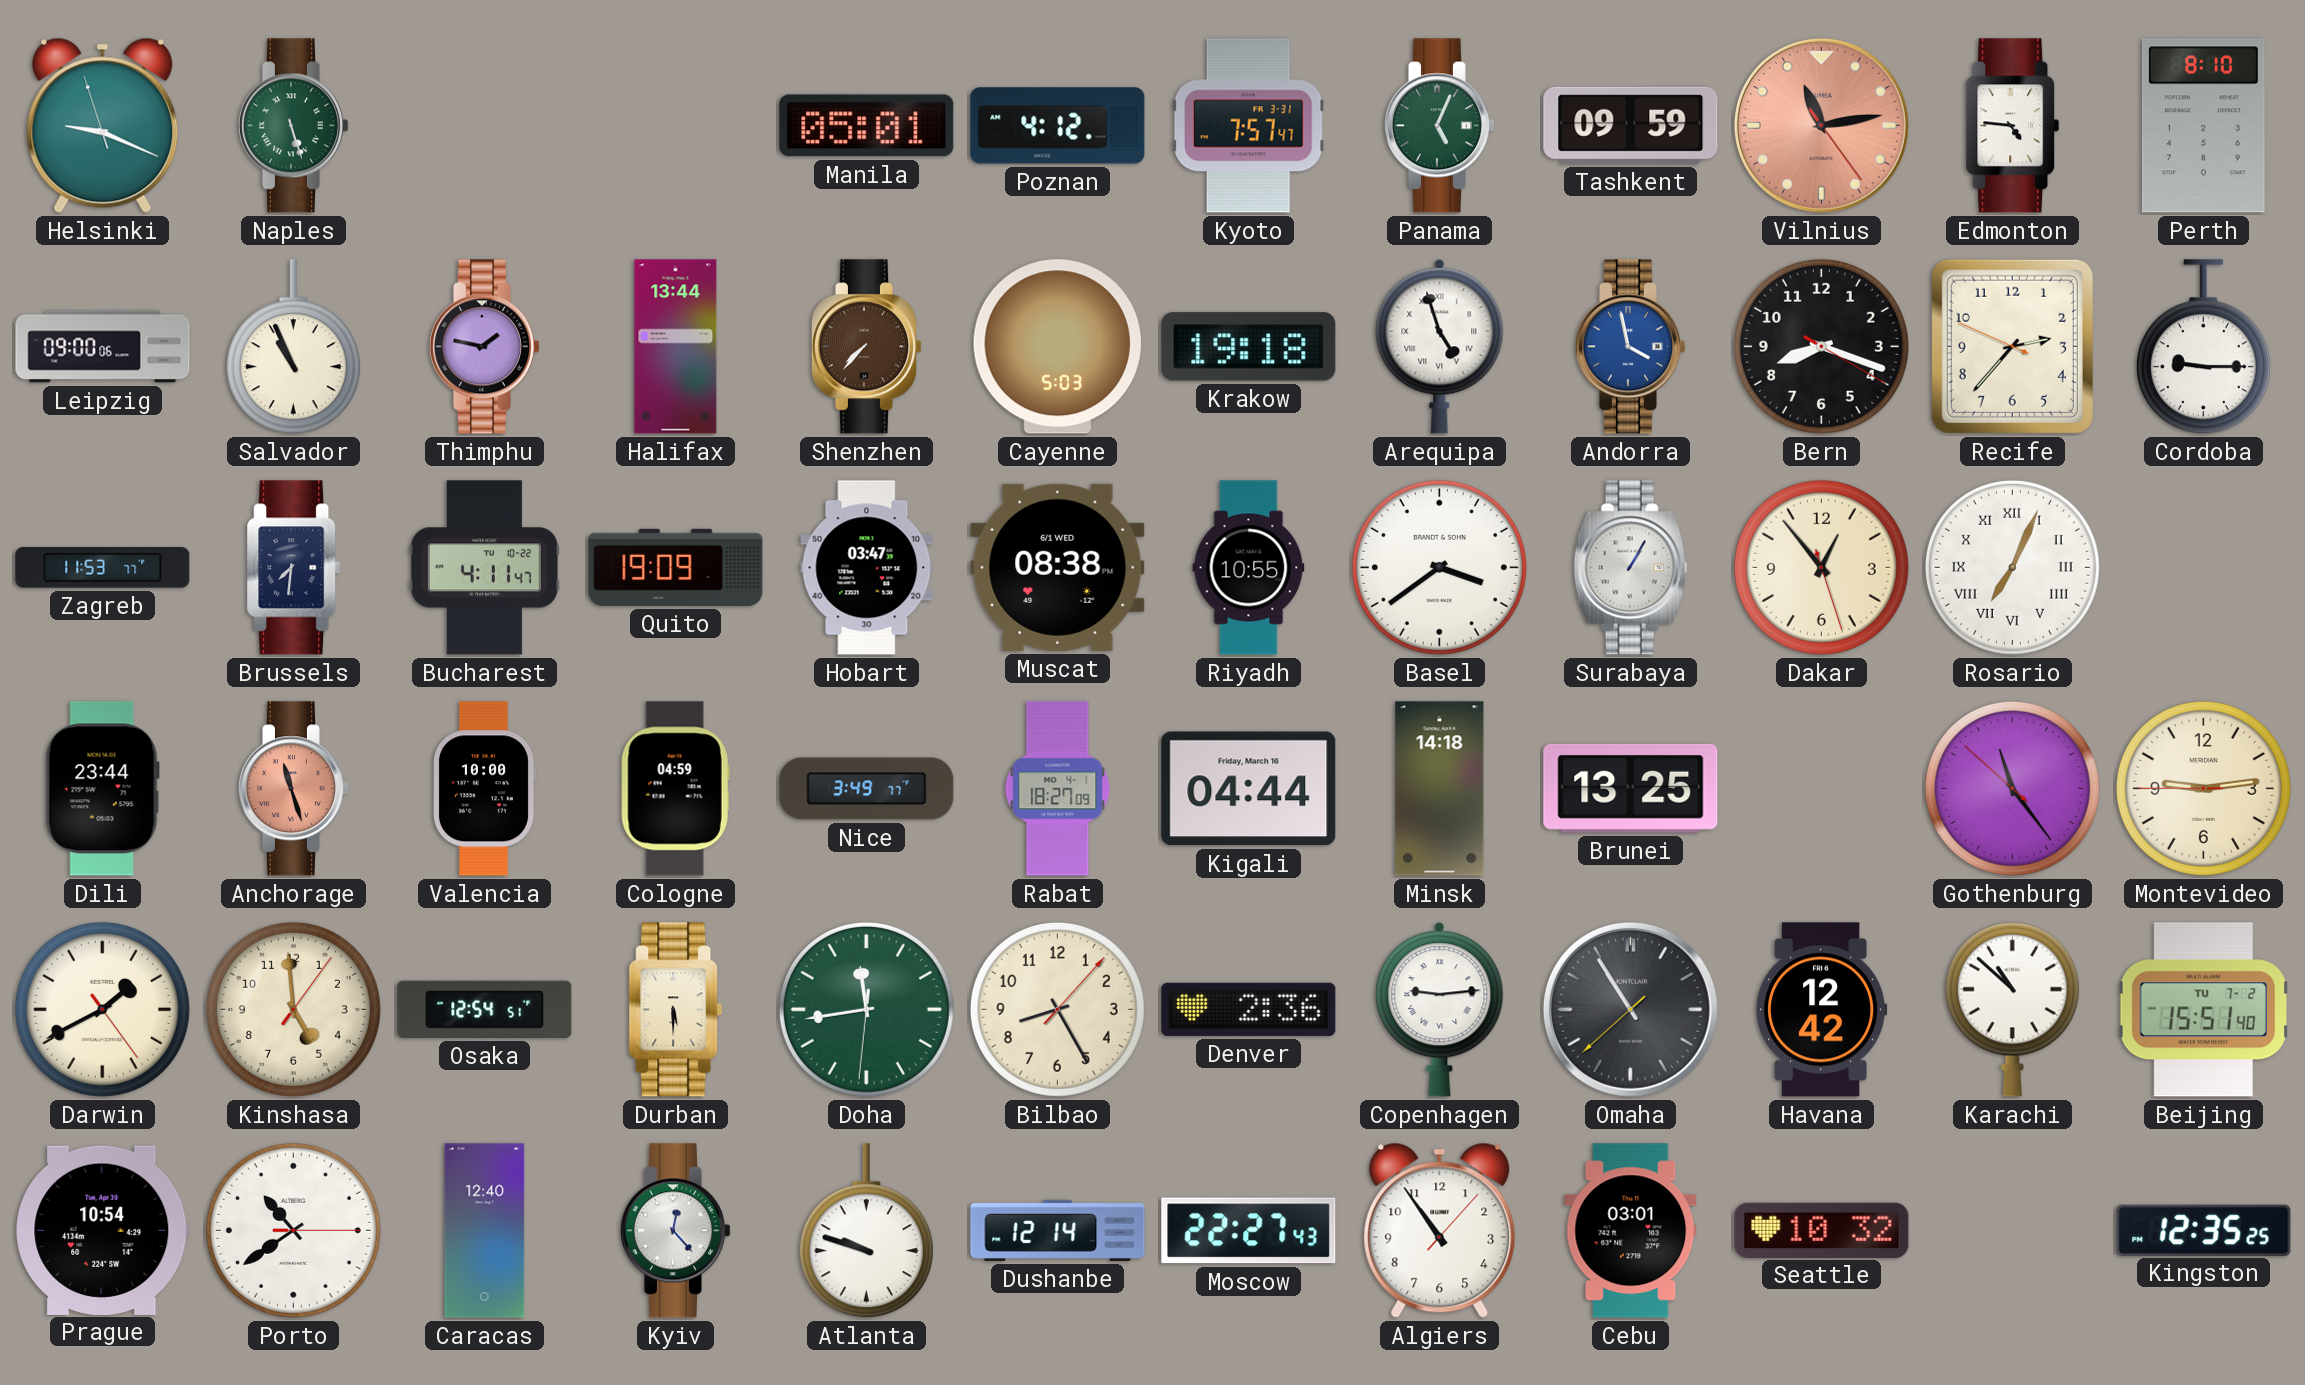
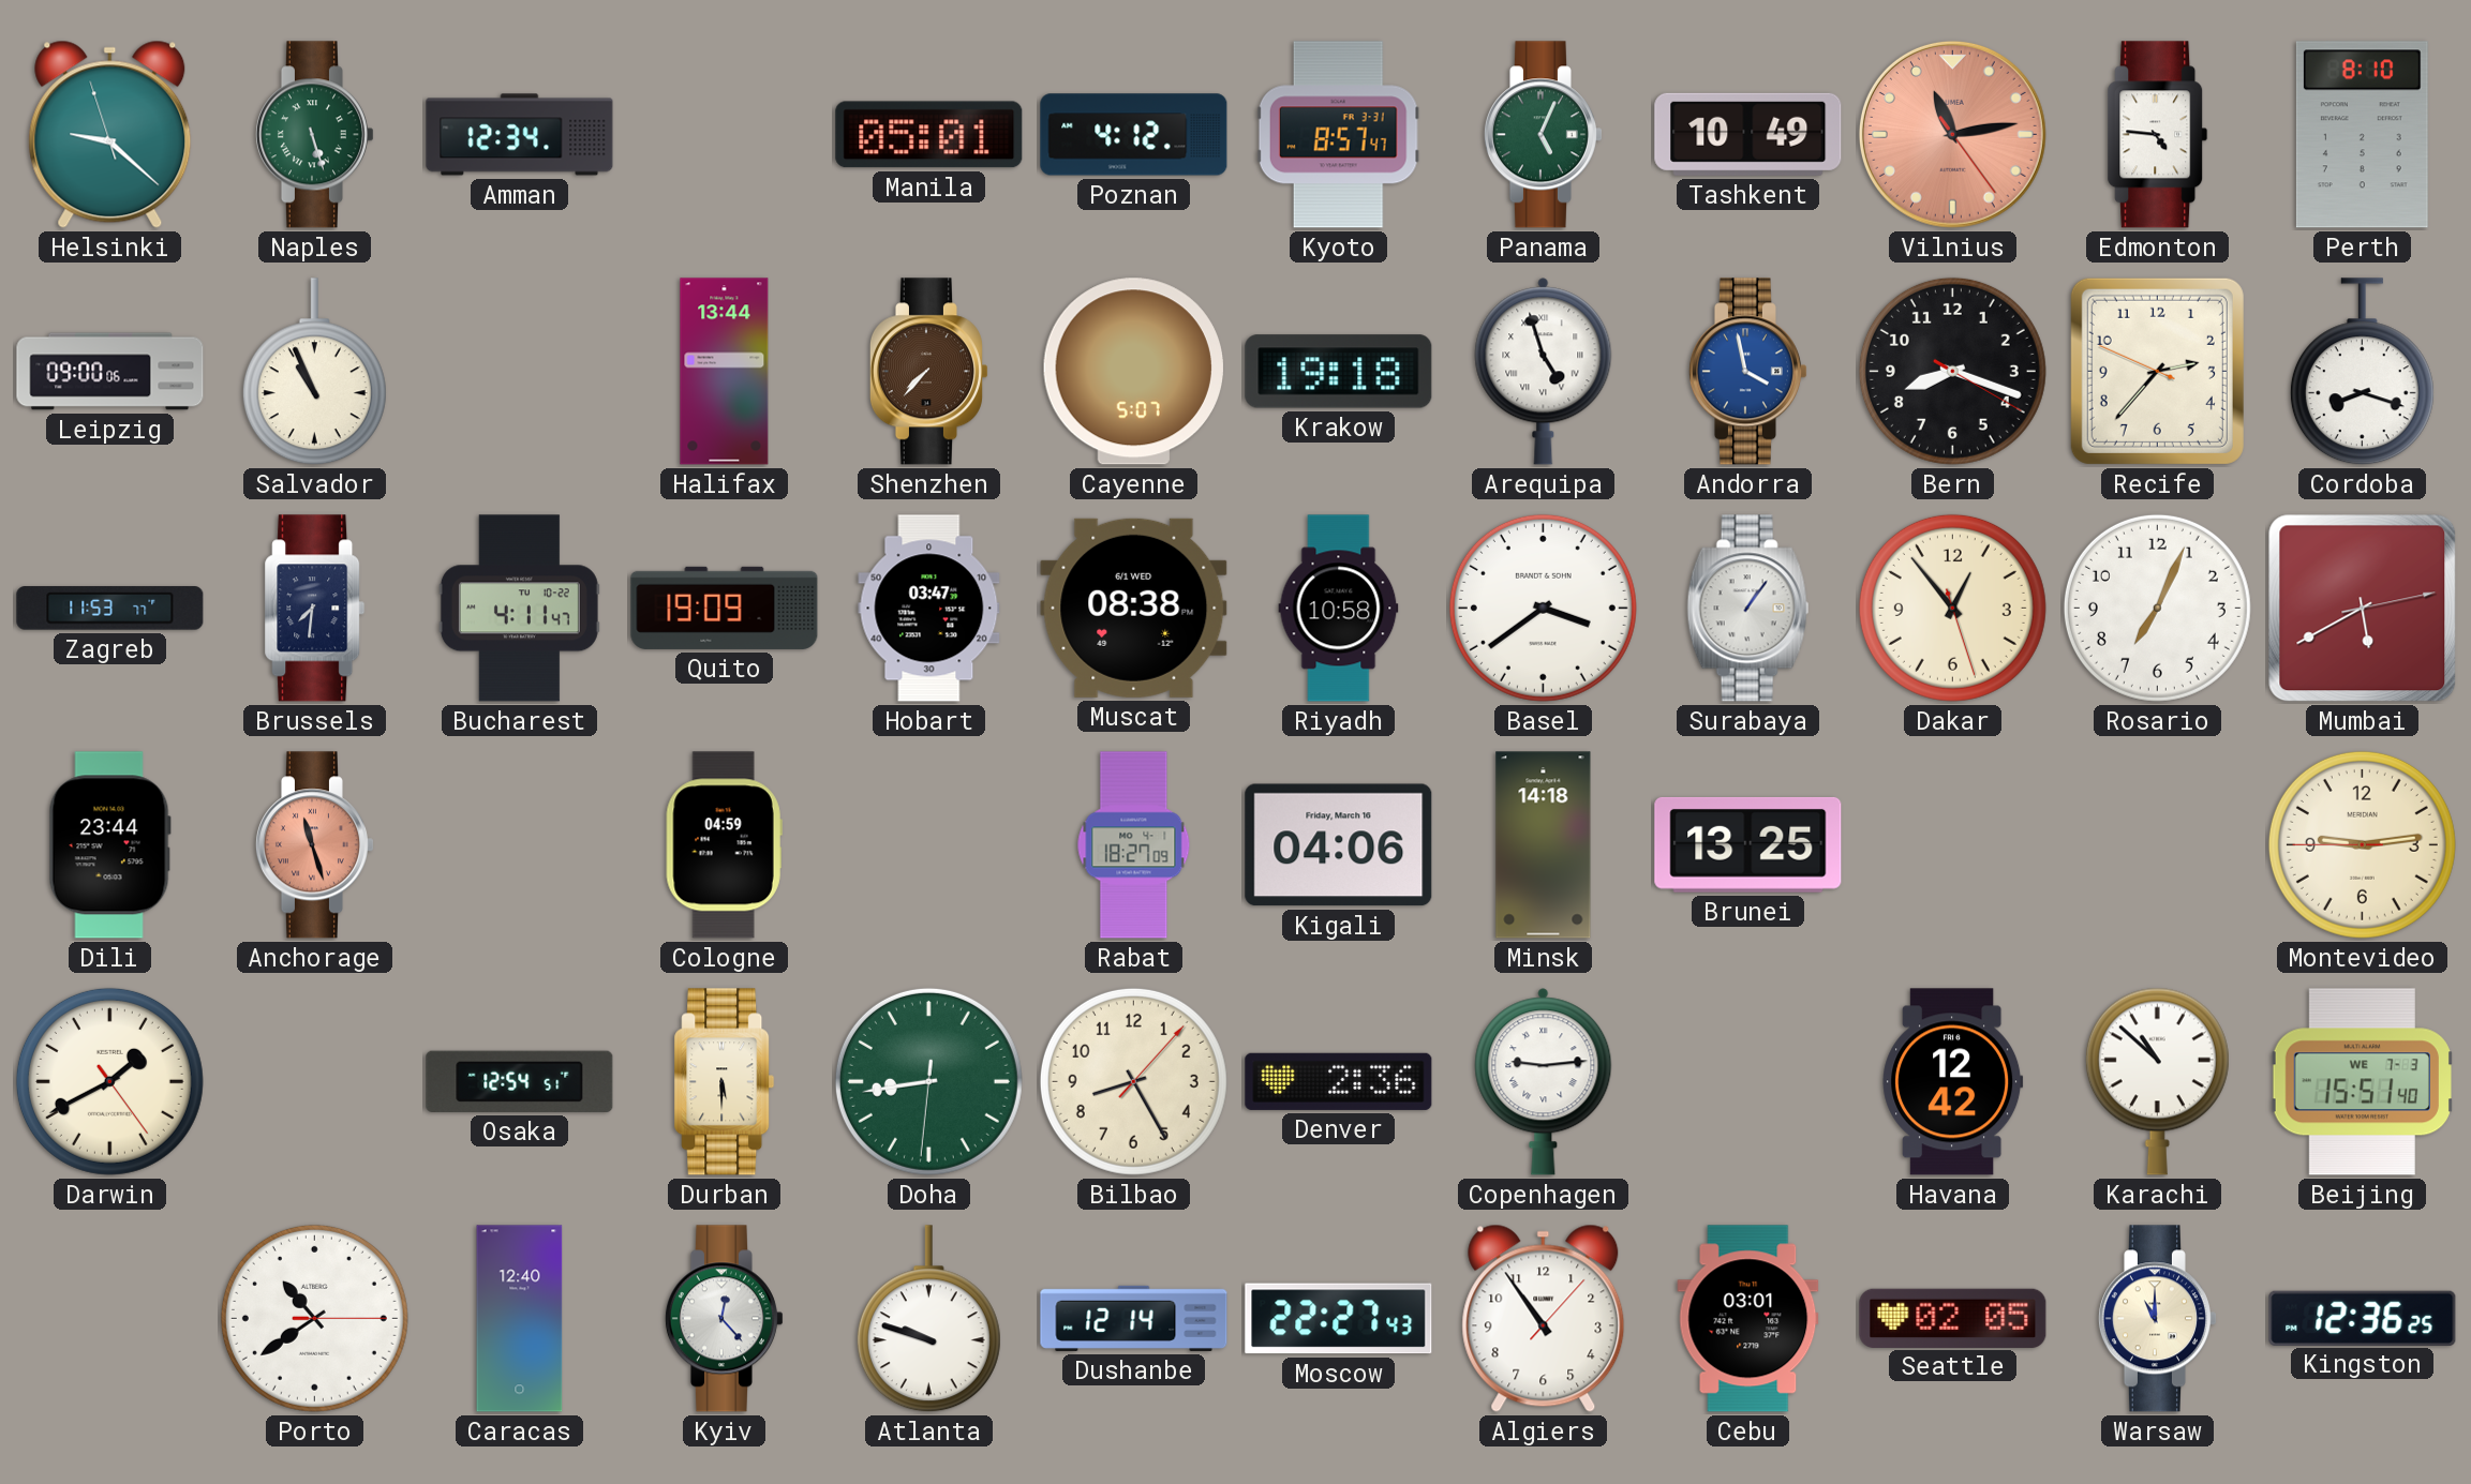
Helsinki: 9:18 -> 9:21
Amman: none -> 12:34
Kyoto: 7:57 -> 8:57
Tashkent: 09:59 -> 10:49
Thimphu: 1:47 -> none
Cayenne: 5:03 -> 5:07
Cordoba: 9:15 -> 8:18
Riyadh: 10:55 -> 10:58
Surabaya: 1:05 -> 1:06
Rosario numerals: Roman -> Arabic
Mumbai: none -> 5:40
Valencia: 10:00 -> none
Nice: 3:49 -> none
Kigali: 04:44 -> 04:06
Gothenburg: 11:23 -> none
Kinshasa: 4:59 -> none
Doha: 11:43 -> 8:43
Omaha: 10:54 -> none
Beijing date: TU 7-2 -> WE 7-3
Prague: 10:54 -> none
Seattle: 10:32 -> 02:05
Warsaw: none -> 11:00
Kingston: 12:35 -> 12:36
